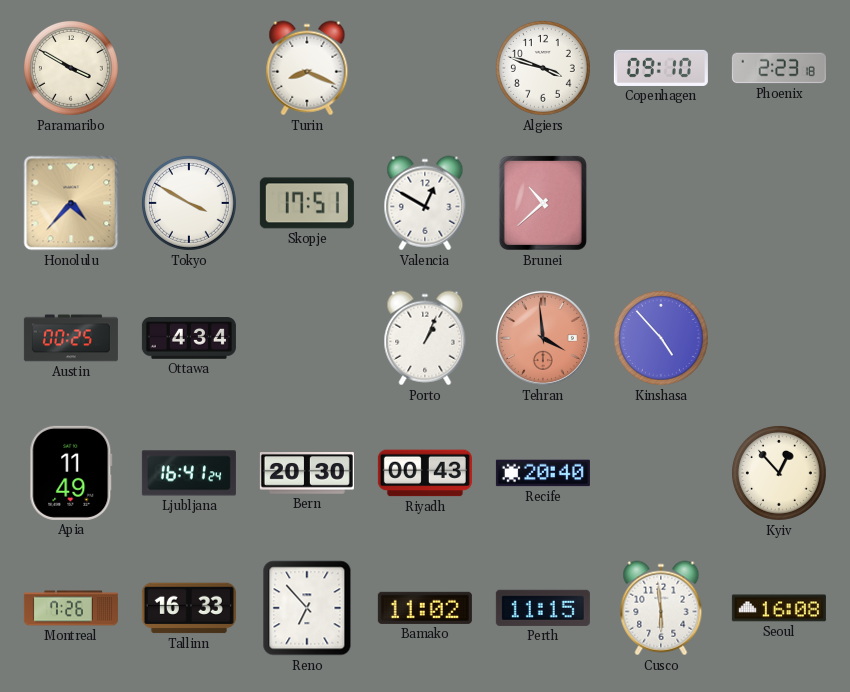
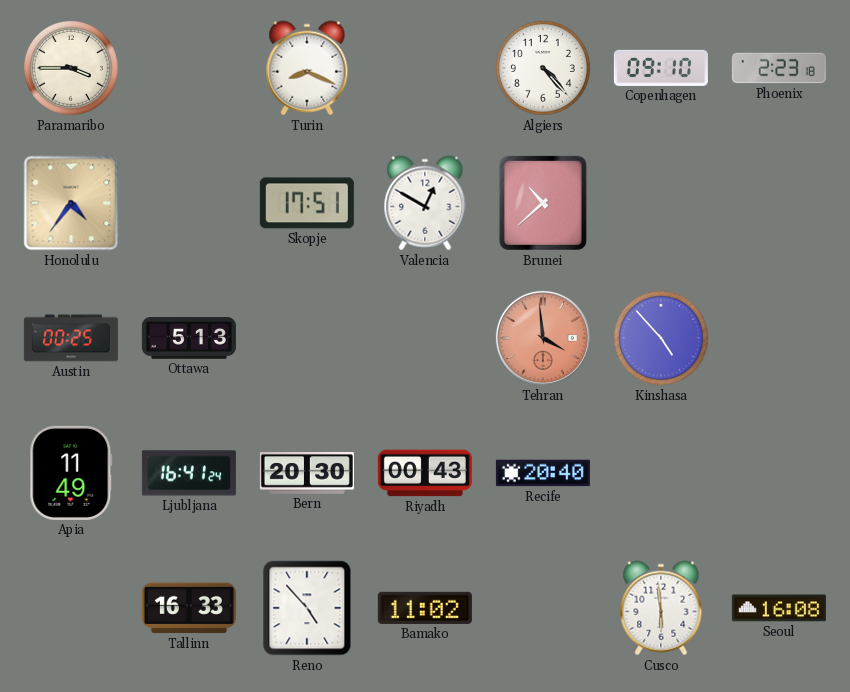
Paramaribo: 3:50 -> 3:45
Algiers: 3:48 -> 4:23
Honolulu: 4:37 -> 4:36
Tokyo: 3:50 -> none
Ottawa: 4:34 -> 5:13
Porto: 1:04 -> none
Kyiv: 12:53 -> none
Montreal: 7:26 -> none
Reno: 6:53 -> 4:53
Perth: 11:15 -> none
